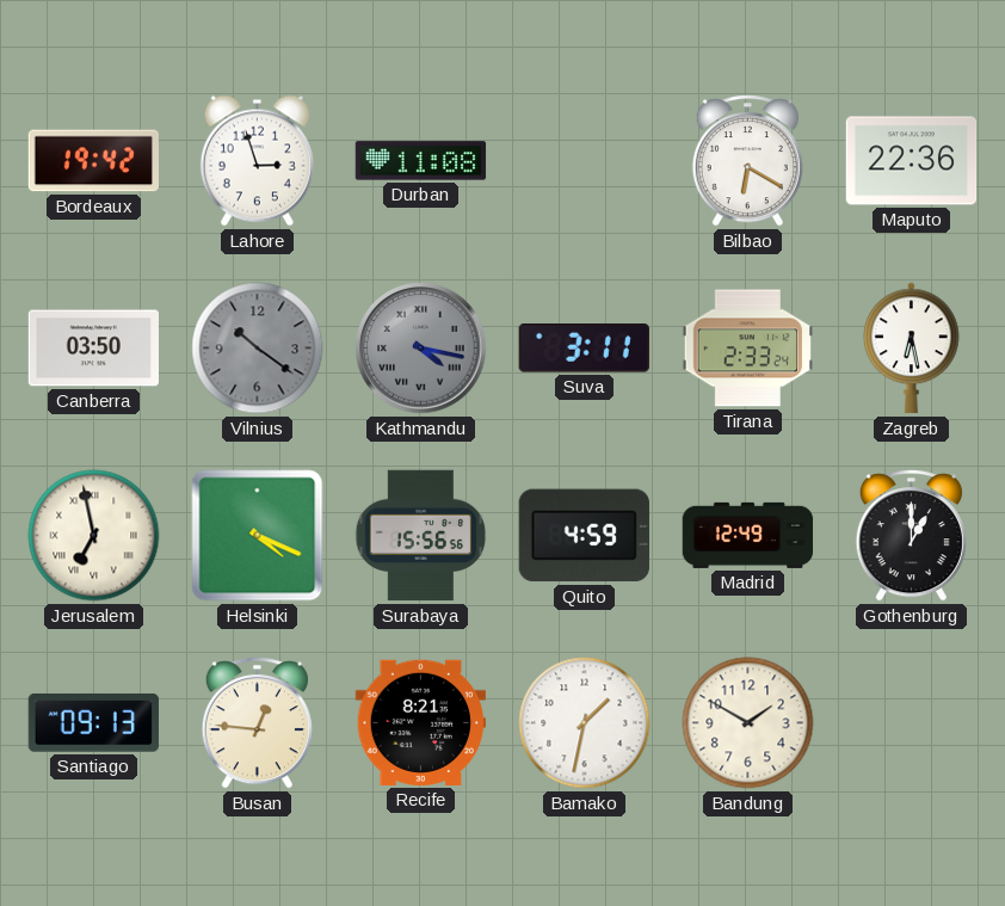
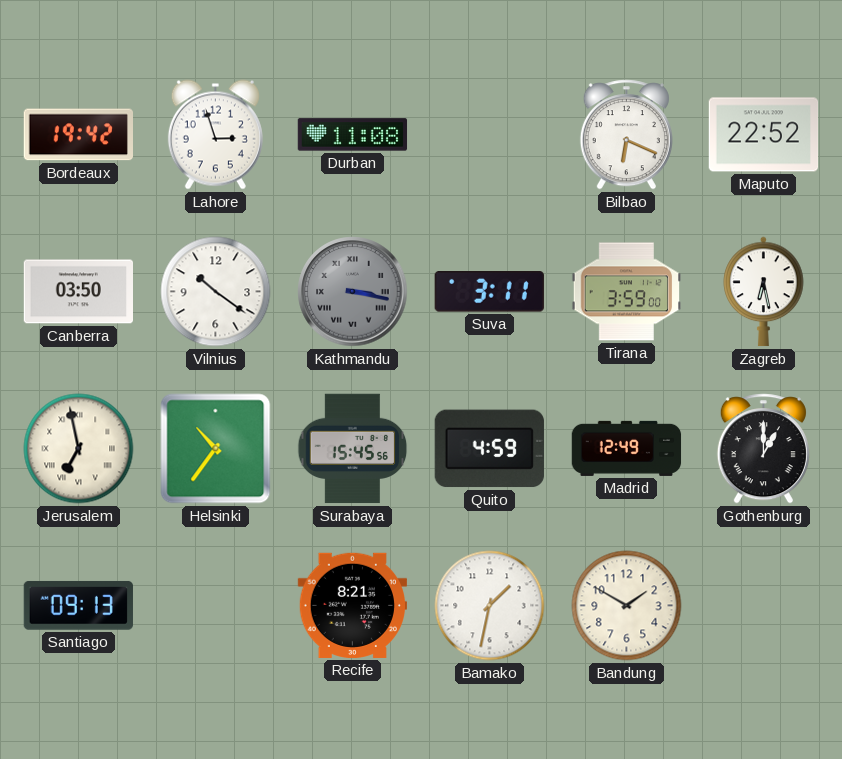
Bilbao: 6:20 -> 6:19
Maputo: 22:36 -> 22:52
Vilnius dial: grey -> white
Kathmandu: 4:17 -> 3:17
Tirana: 2:33 -> 3:59
Helsinki: 4:19 -> 10:36
Surabaya: 15:56 -> 15:45
Busan: 12:46 -> none
